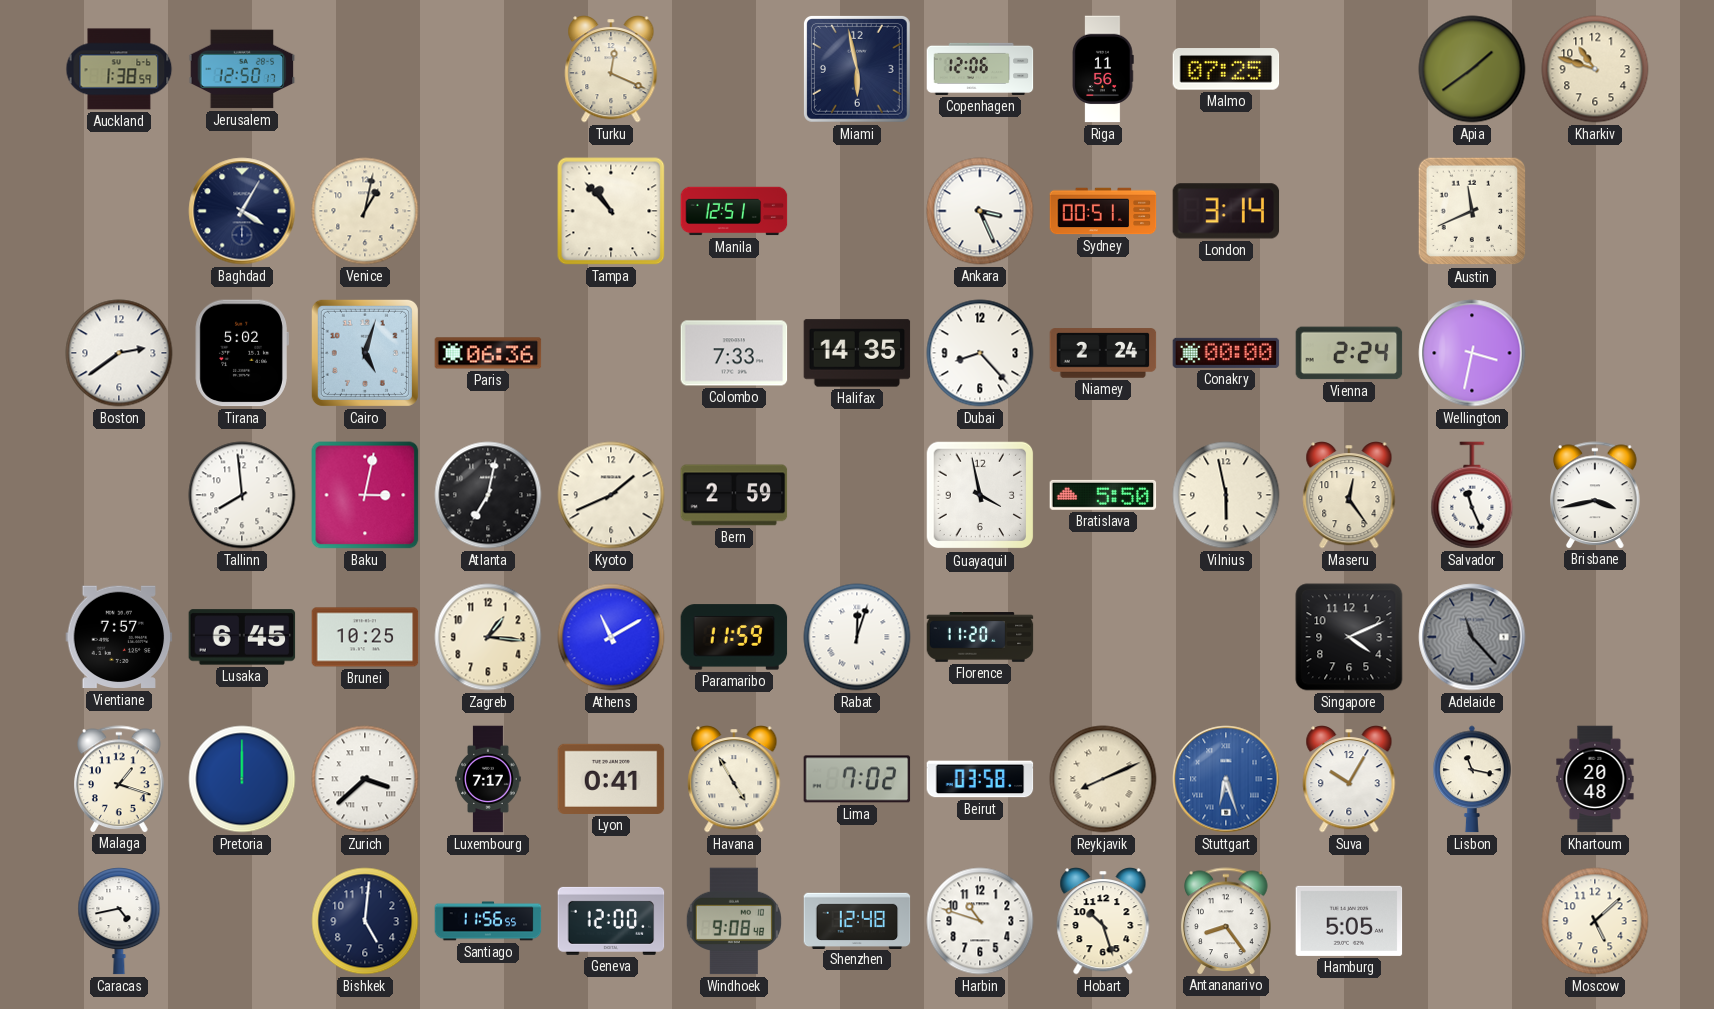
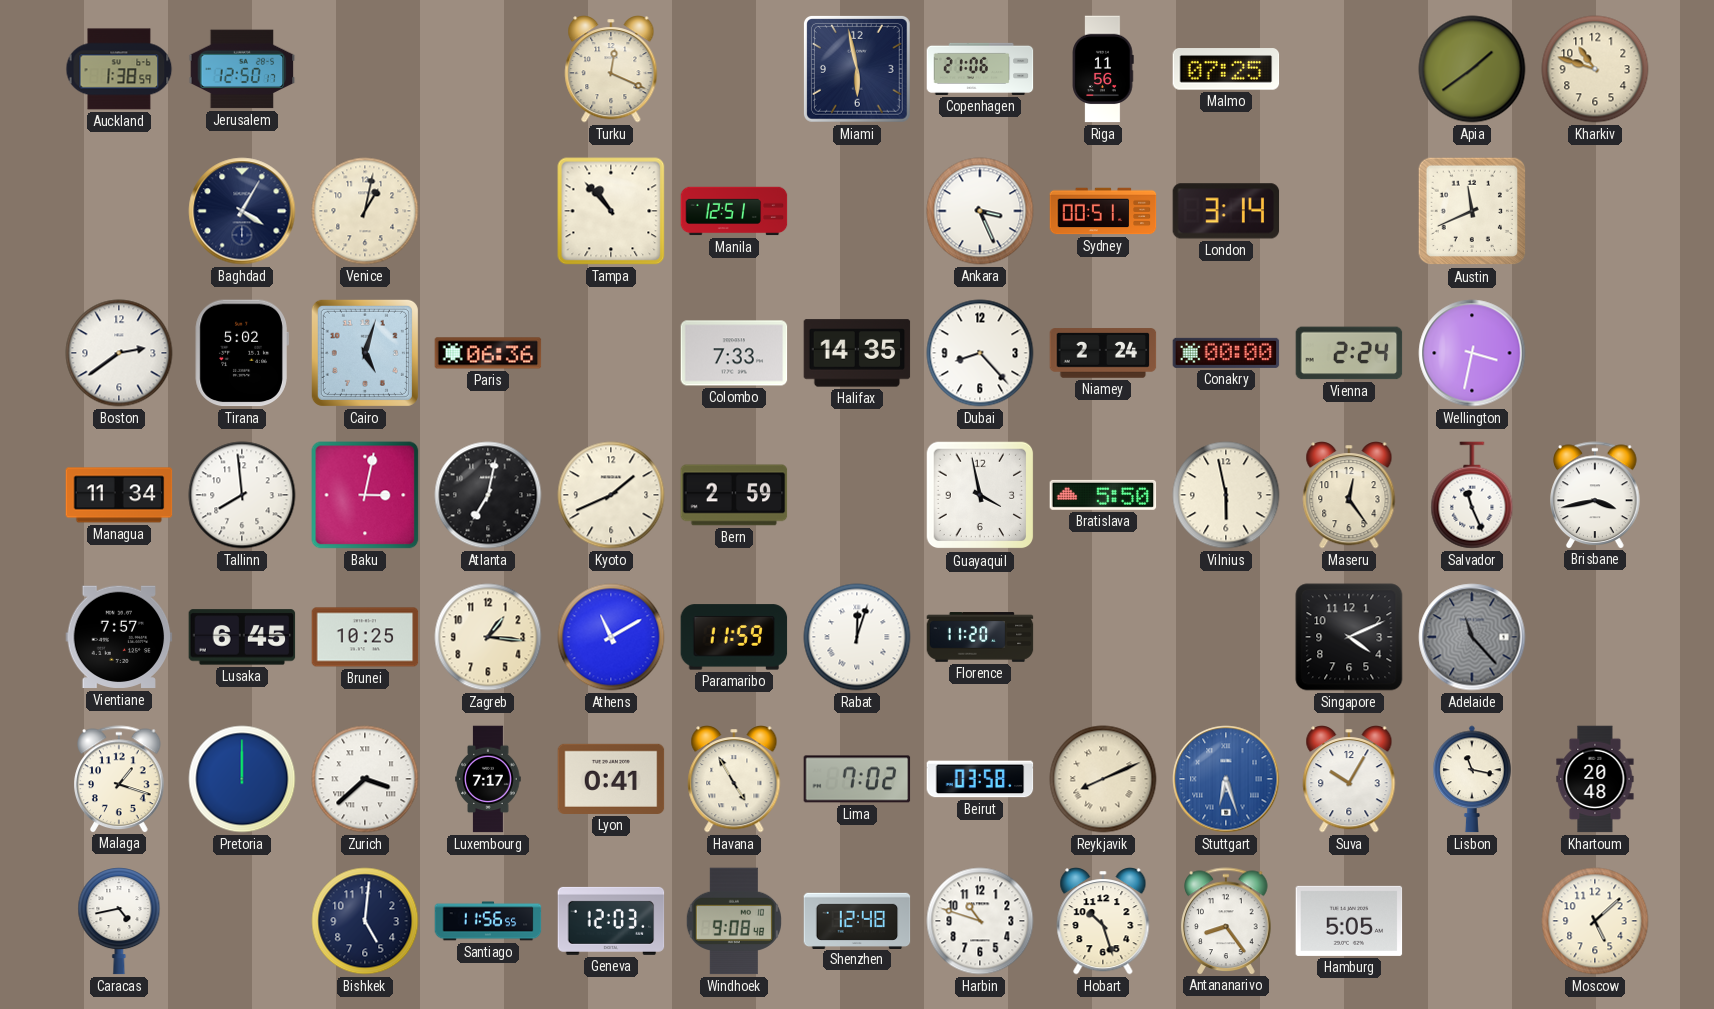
Copenhagen: 12:06 -> 21:06
Managua: none -> 11:34
Geneva: 12:00 -> 12:03
